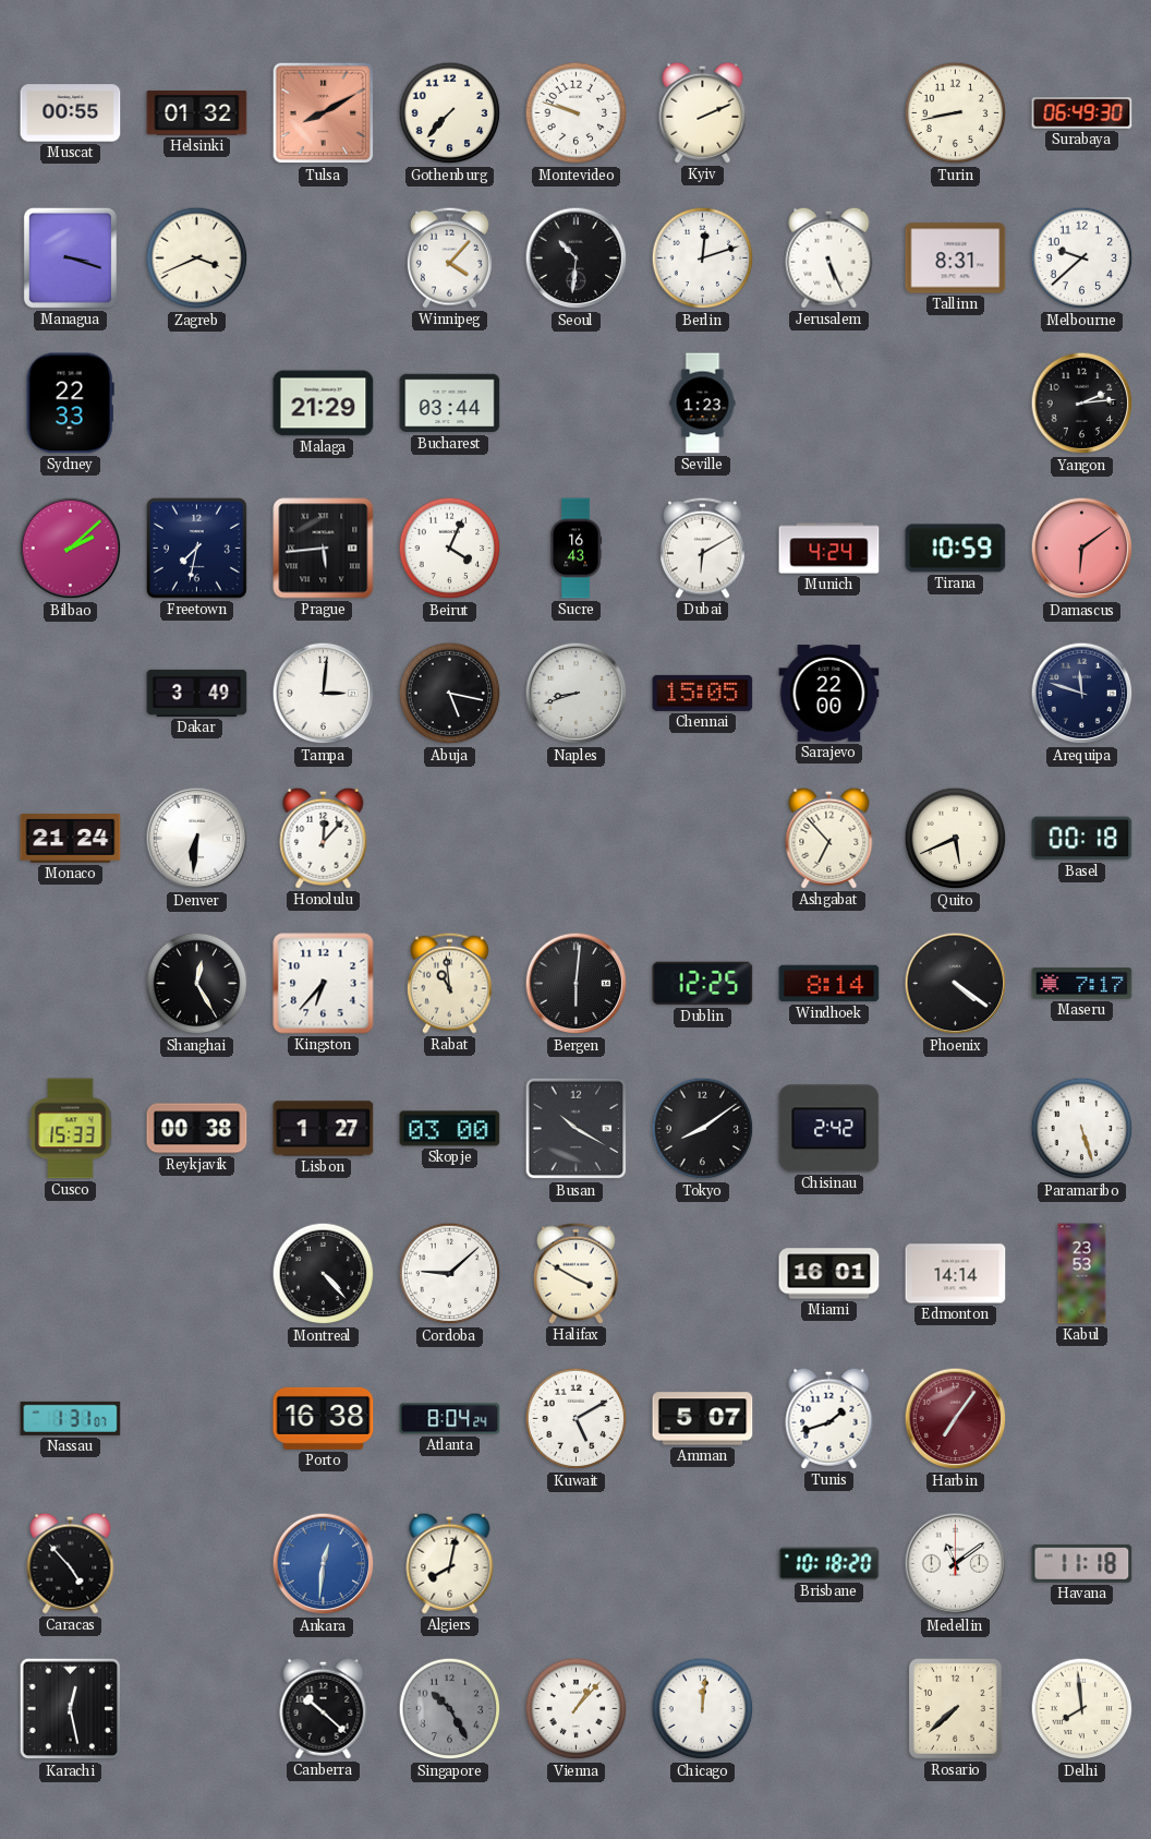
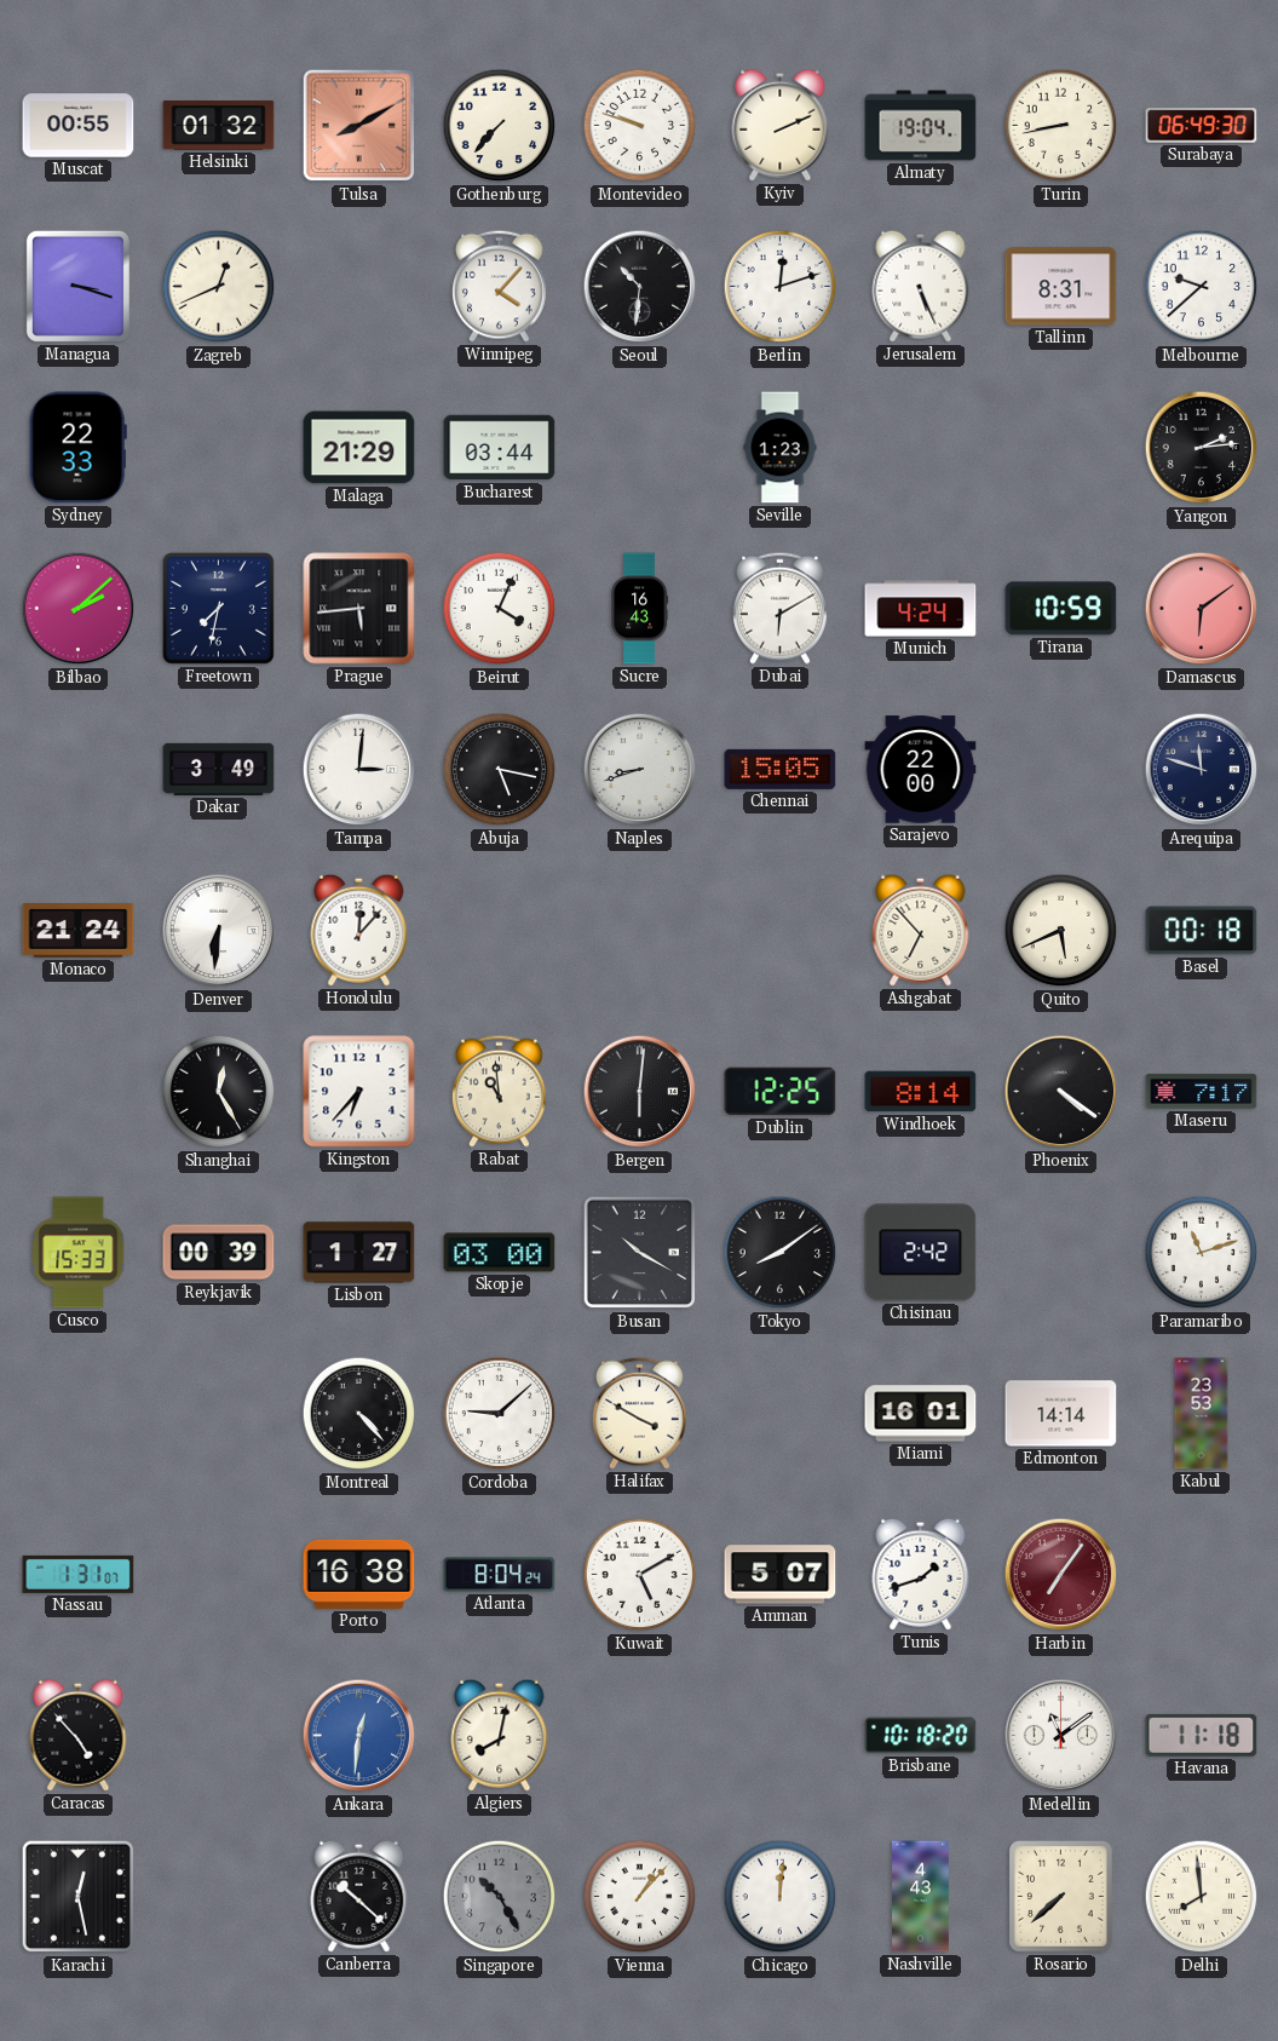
Almaty: none -> 19:04
Zagreb: 3:41 -> 12:41
Reykjavik: 00:38 -> 00:39
Paramaribo: 5:27 -> 11:12
Nashville: none -> 4:43
